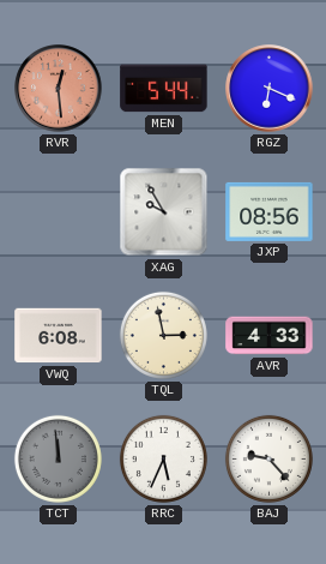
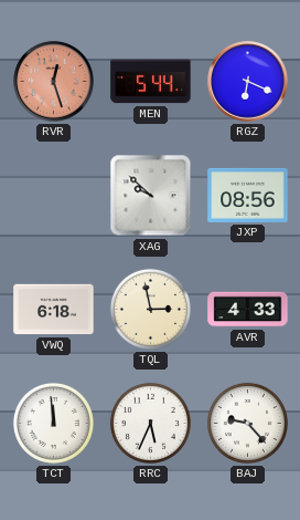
RVR: 12:29 -> 12:27
XAG: 9:55 -> 9:52
VWQ: 6:08 -> 6:18
TCT dial: grey -> white
